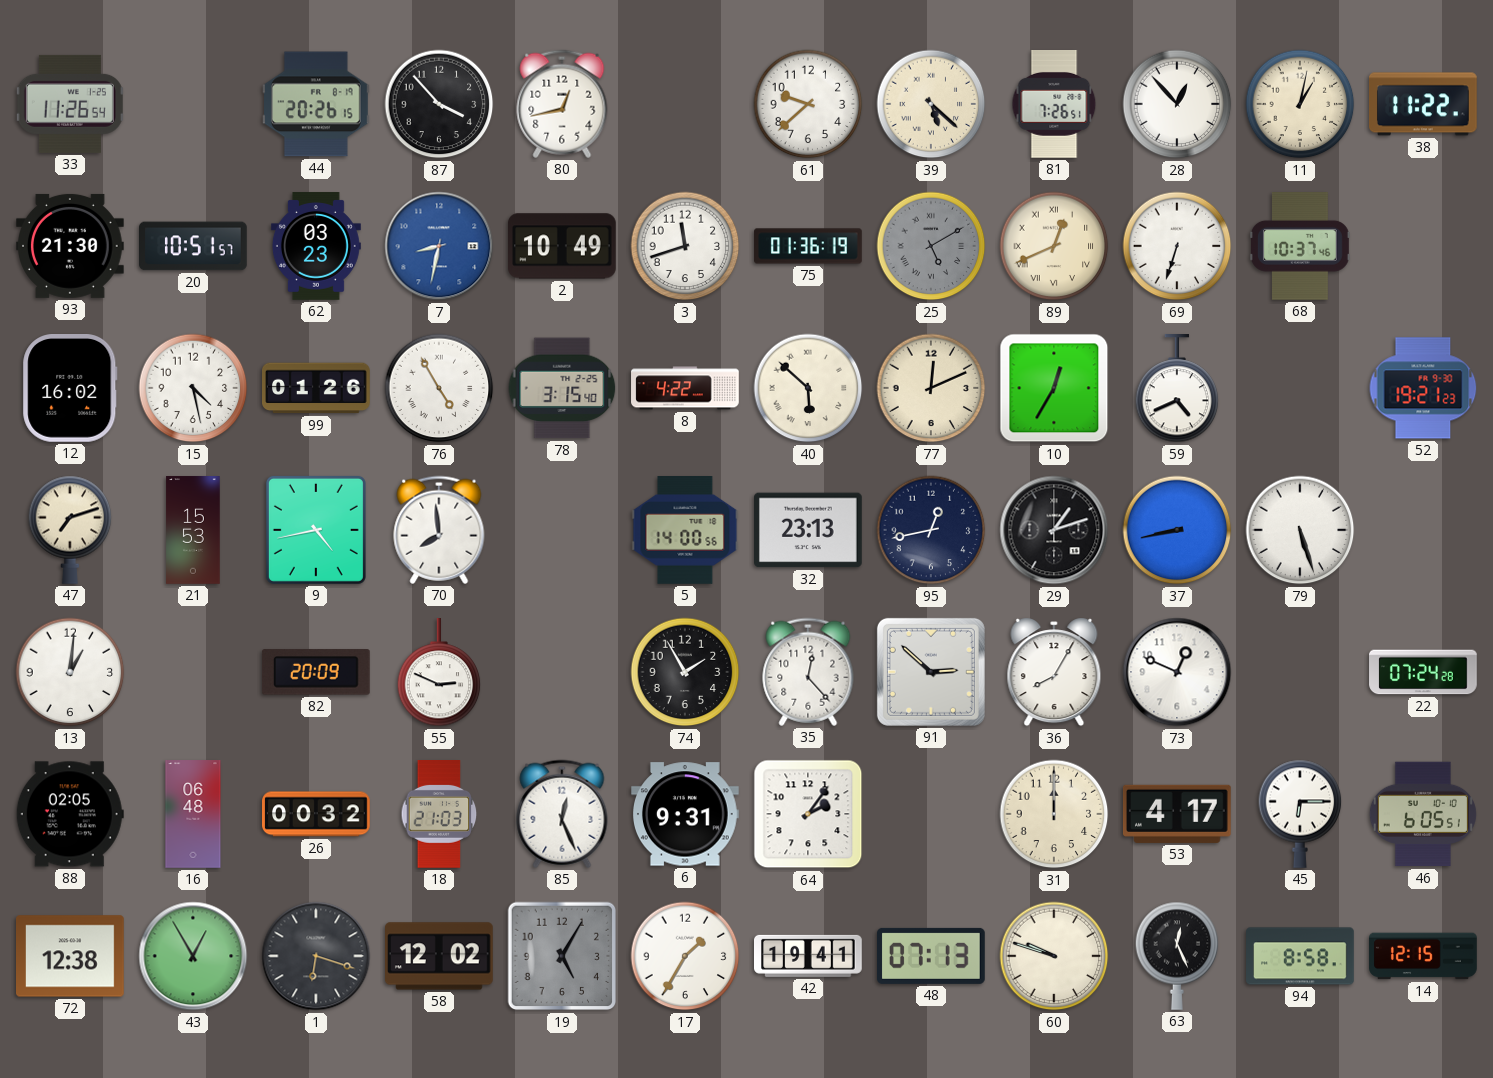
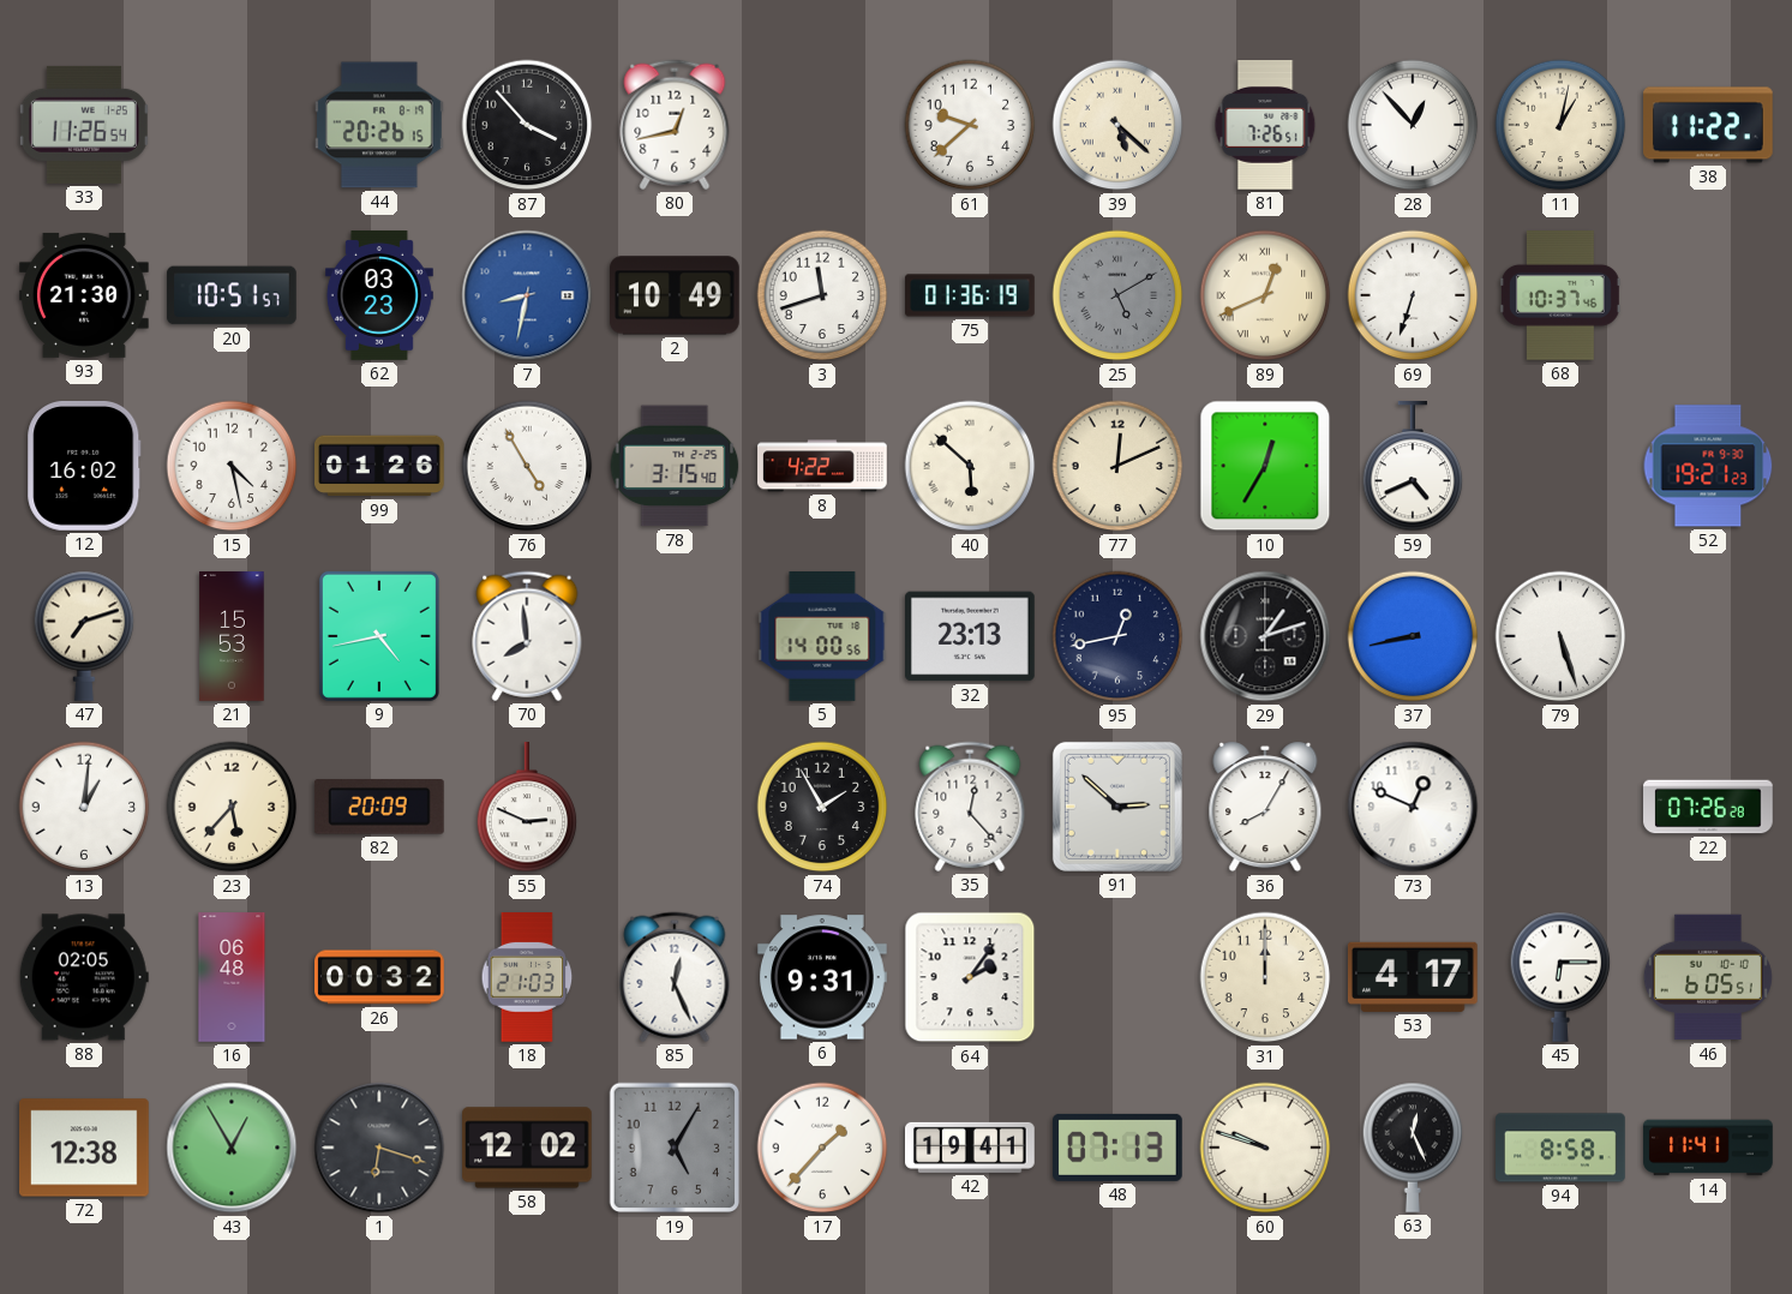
23: none -> 5:37
22: 07:24 -> 07:26
17: 1:35 -> 1:37
14: 12:15 -> 11:41
